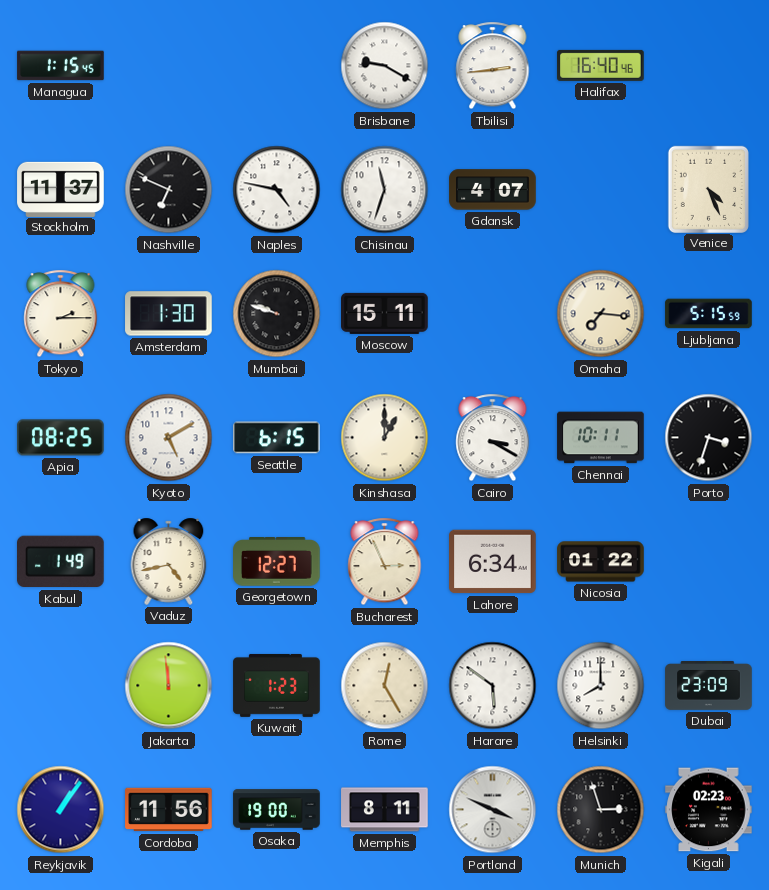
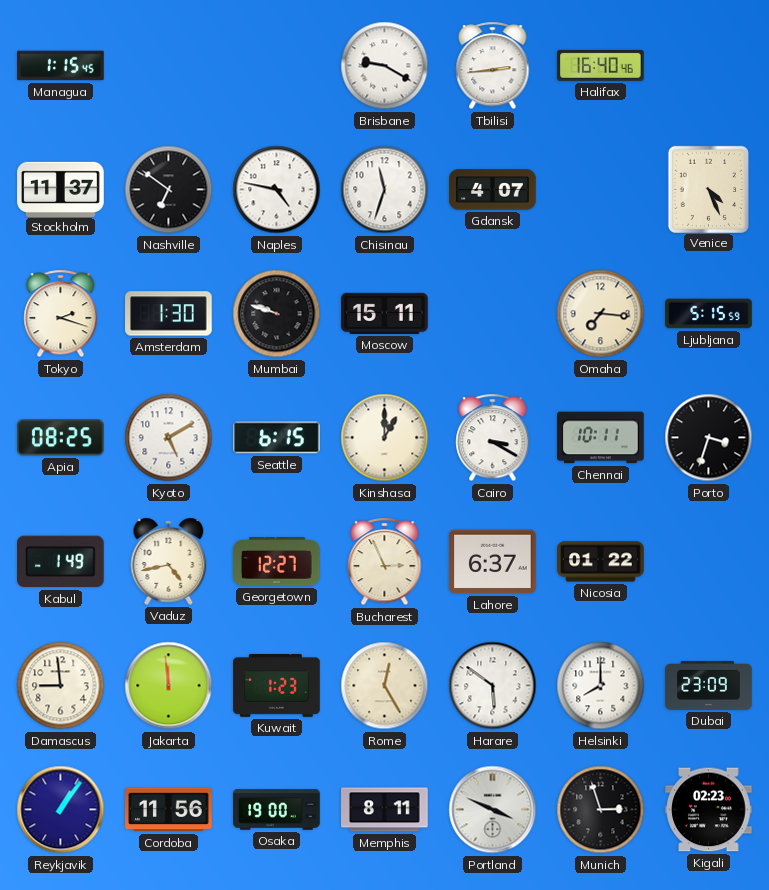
Nashville: 6:49 -> 6:51
Tokyo: 2:15 -> 2:18
Lahore: 6:34 -> 6:37
Damascus: none -> 8:59
